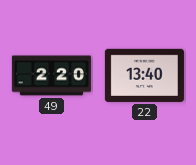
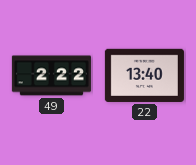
49: 2:20 -> 2:22
